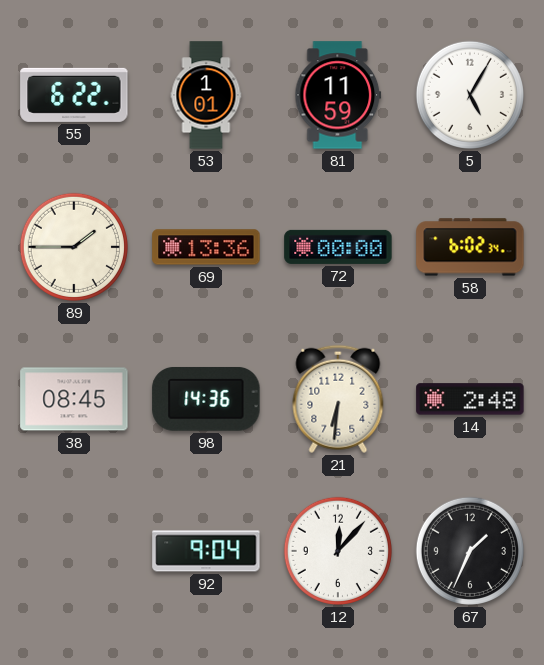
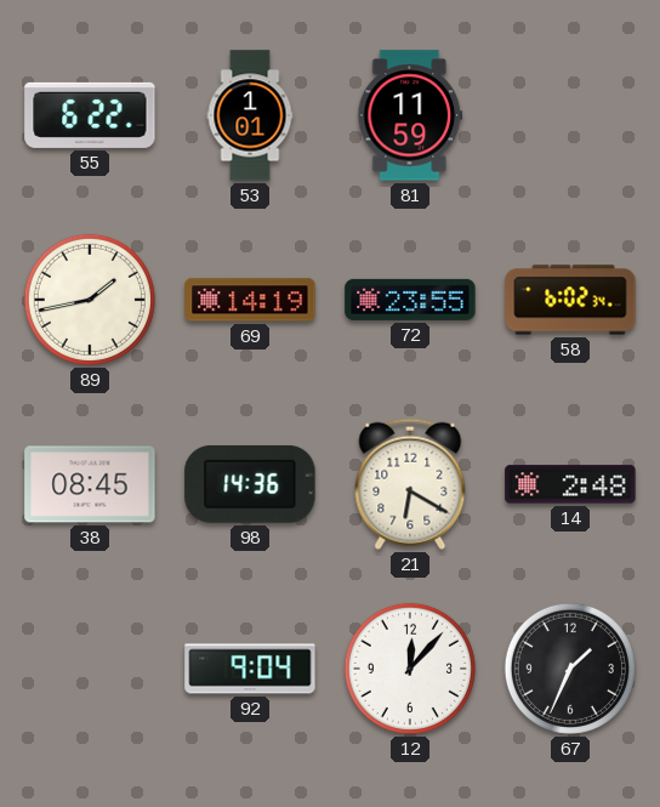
5: 5:05 -> none
89: 1:45 -> 1:43
69: 13:36 -> 14:19
72: 00:00 -> 23:55
21: 6:31 -> 6:20
